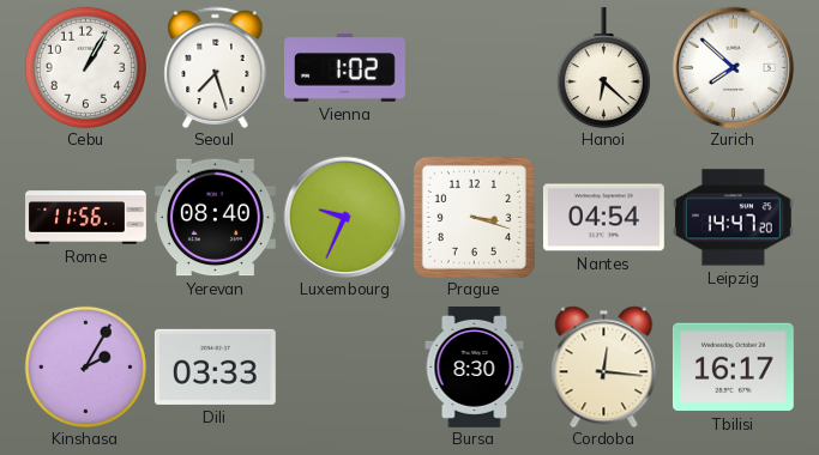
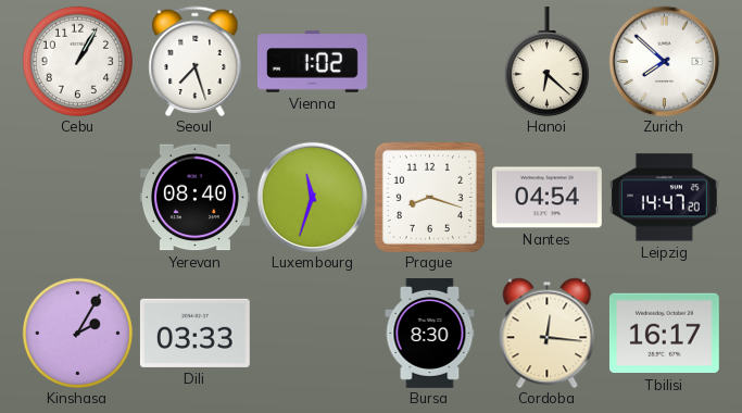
Rome: 11:56 -> none
Luxembourg: 9:34 -> 11:33
Prague: 3:18 -> 8:18
